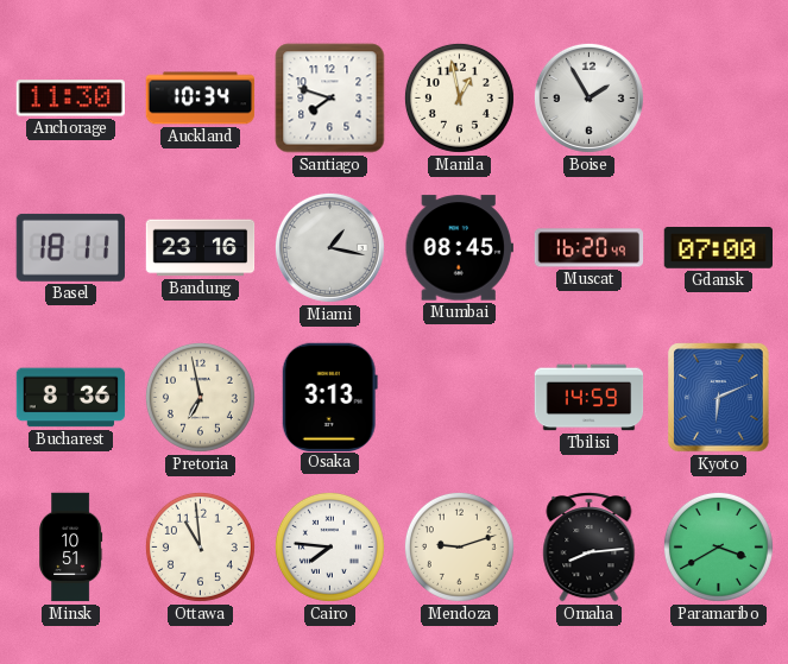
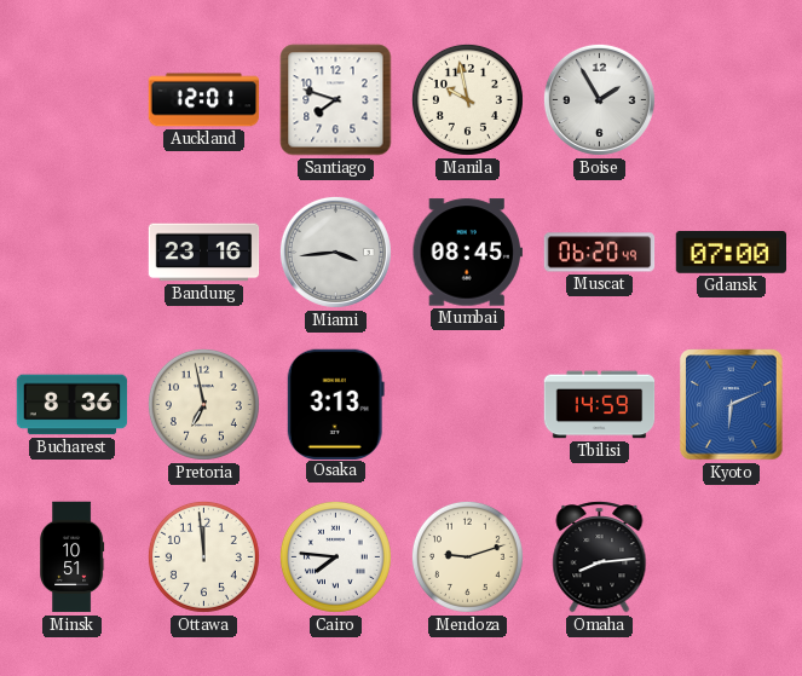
Anchorage: 11:30 -> none
Auckland: 10:34 -> 12:01
Manila: 12:58 -> 9:58
Basel: 18:11 -> none
Miami: 1:17 -> 3:44
Muscat: 16:20 -> 06:20
Ottawa: 10:59 -> 11:59
Paramaribo: 3:40 -> none
